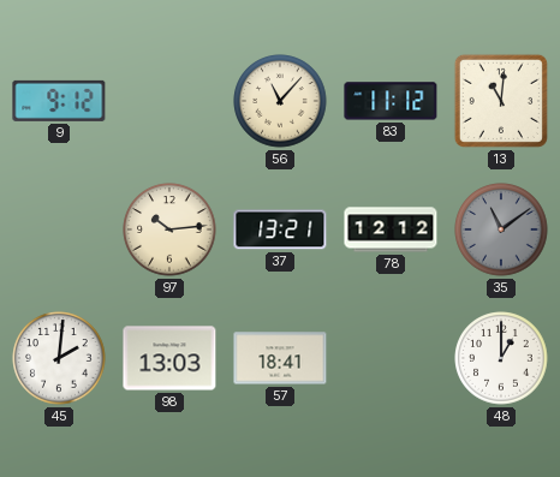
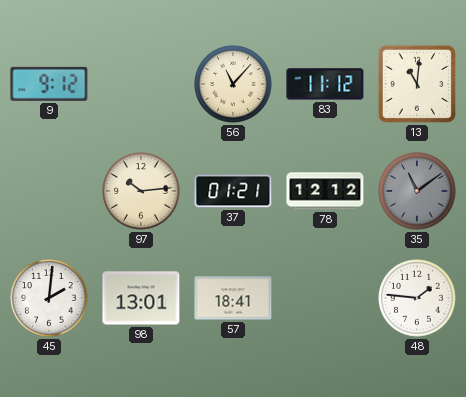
37: 13:21 -> 01:21
98: 13:03 -> 13:01
48: 1:00 -> 1:46
